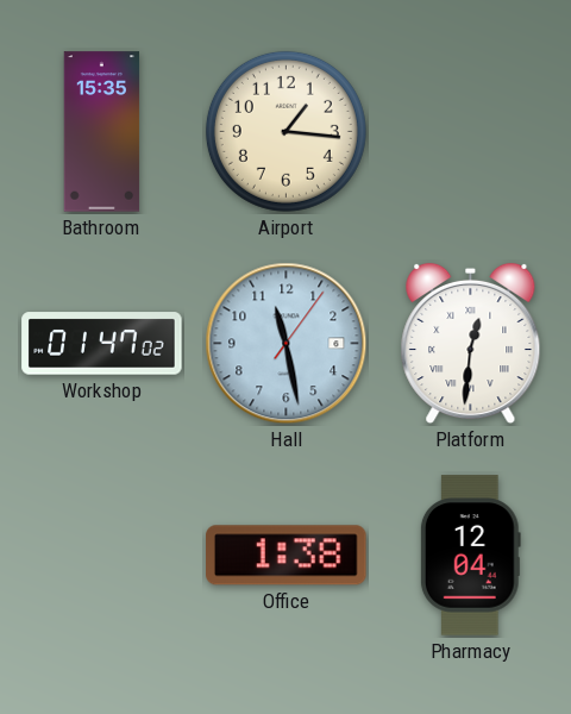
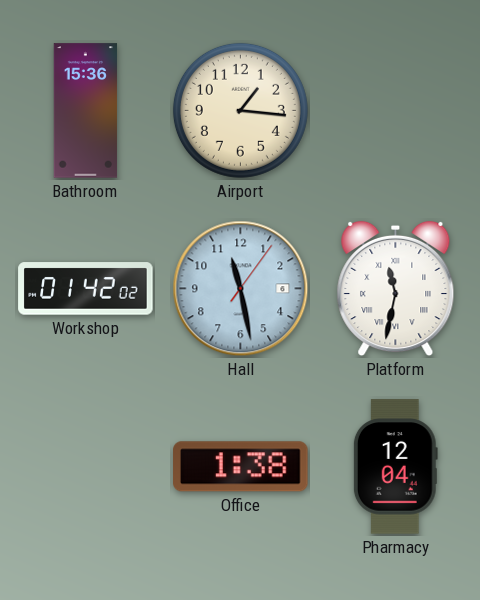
Bathroom: 15:35 -> 15:36
Workshop: 01:47 -> 01:42
Platform: 12:31 -> 11:32
